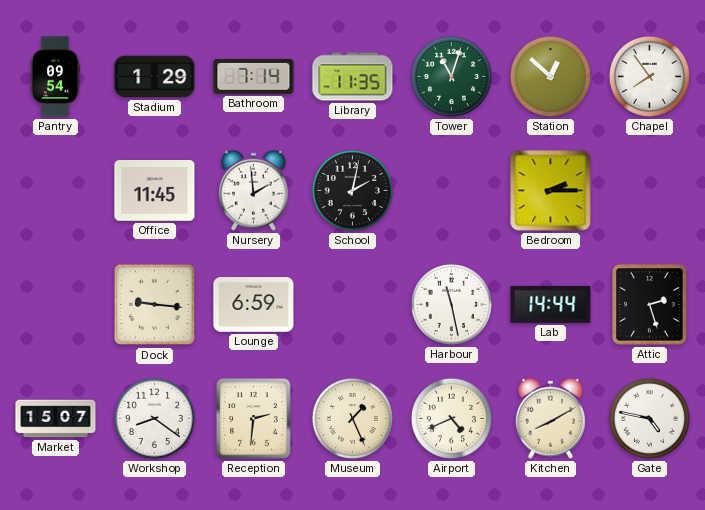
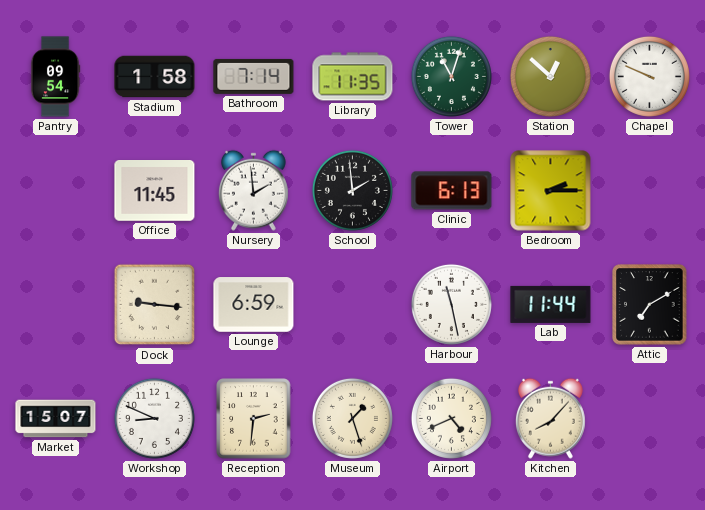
Stadium: 1:29 -> 1:58
Chapel: 7:54 -> 9:49
School: 2:02 -> 1:59
Clinic: none -> 6:13
Lab: 14:44 -> 11:44
Attic: 2:27 -> 7:10
Workshop: 8:21 -> 8:49
Museum: 1:26 -> 1:27
Kitchen: 8:10 -> 8:07
Gate: 4:47 -> none
